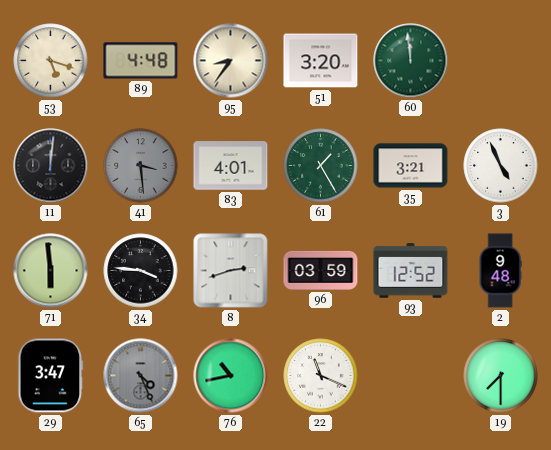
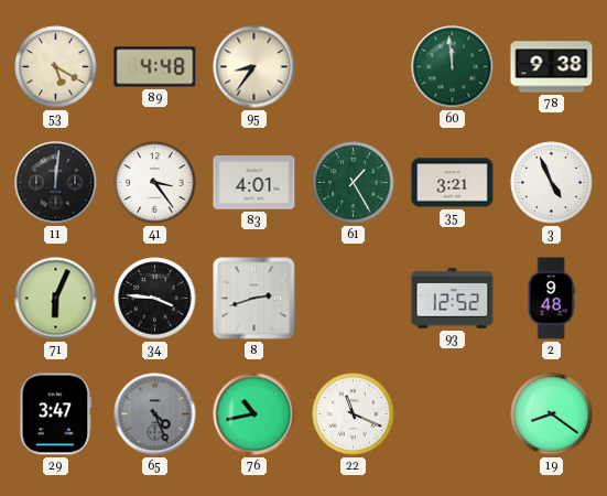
53: 5:18 -> 5:20
51: 3:20 -> none
78: none -> 9:38
41: 3:29 -> 3:24
41 dial: grey -> white
71: 5:59 -> 6:04
96: 03:59 -> none
19: 7:30 -> 8:21
